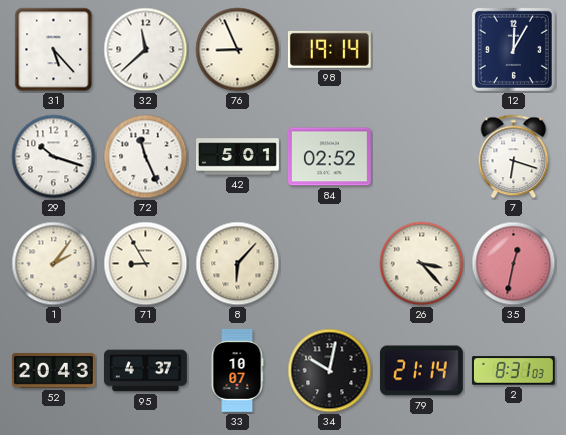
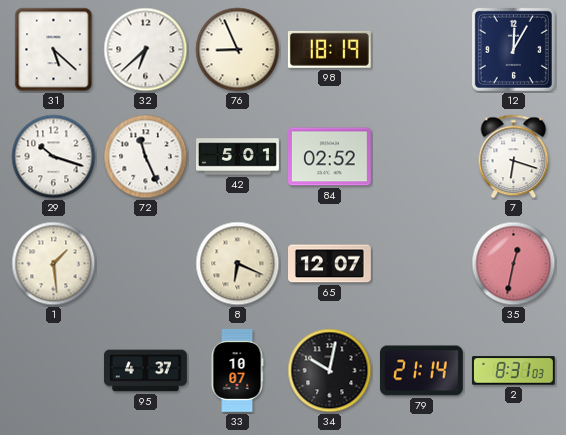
31: 5:23 -> 5:22
32: 11:38 -> 6:38
98: 19:14 -> 18:19
1: 2:06 -> 1:29
71: 8:55 -> none
8: 6:07 -> 6:19
65: none -> 12:07
26: 3:23 -> none
52: 20:43 -> none
